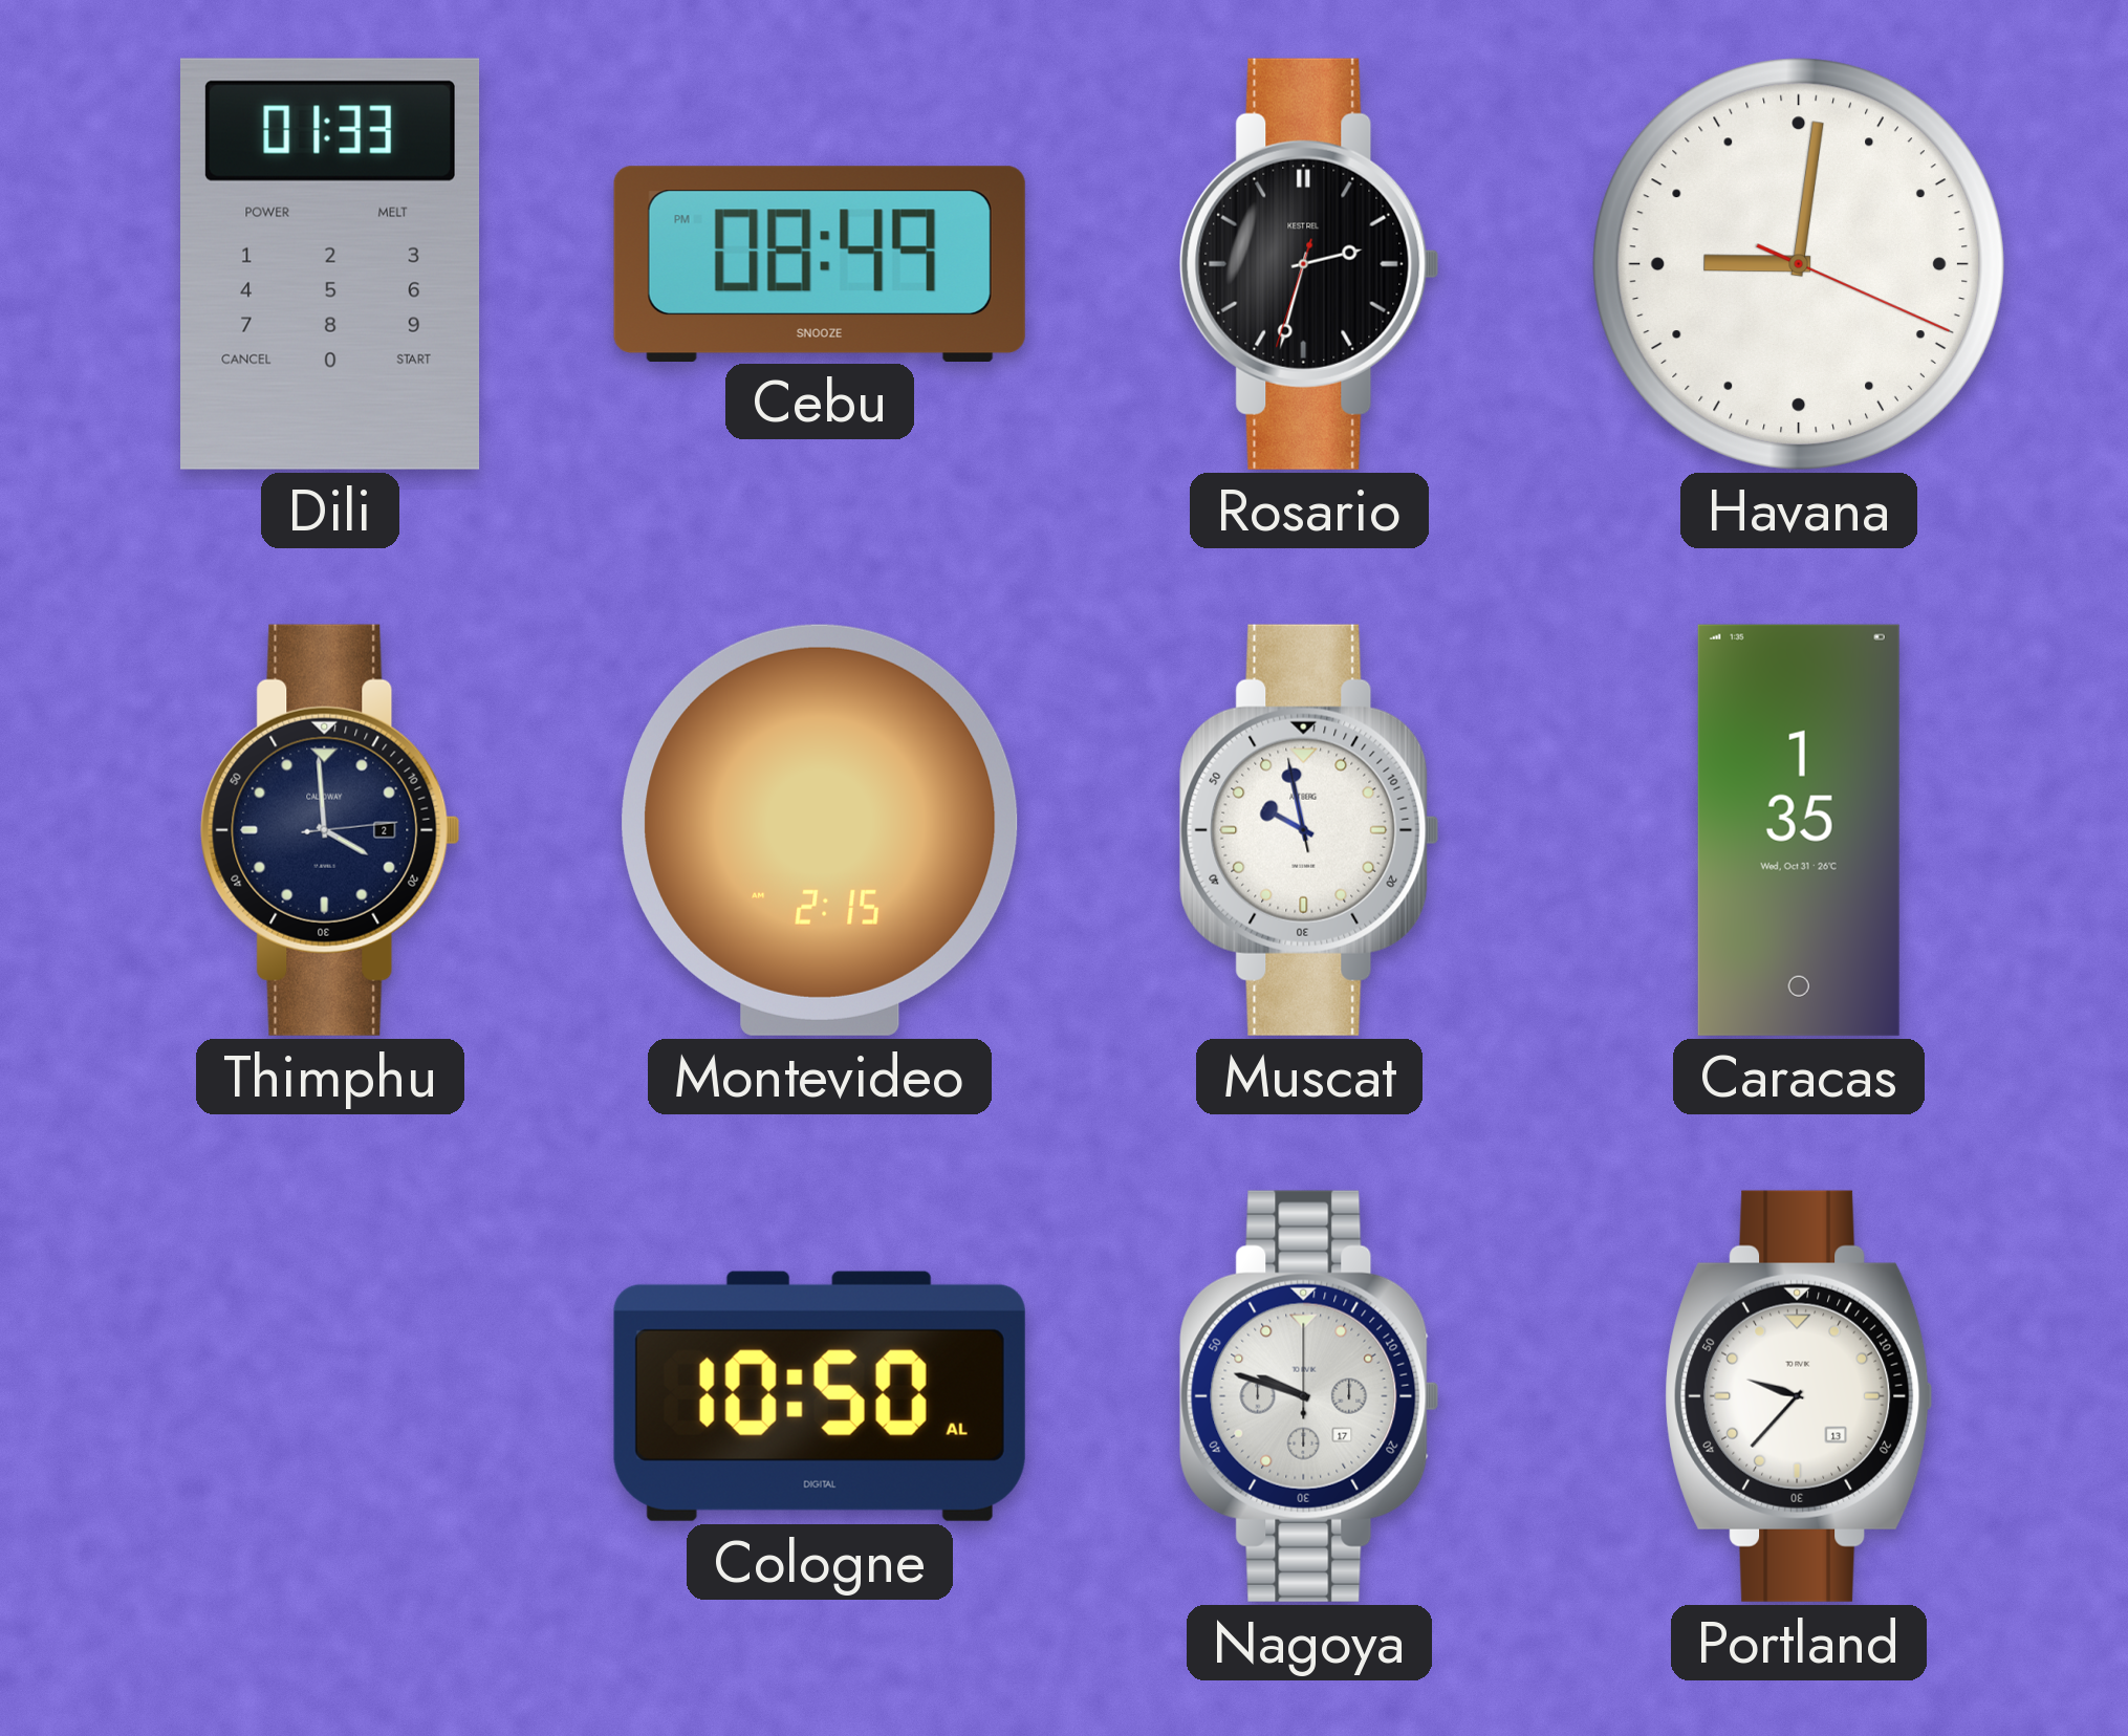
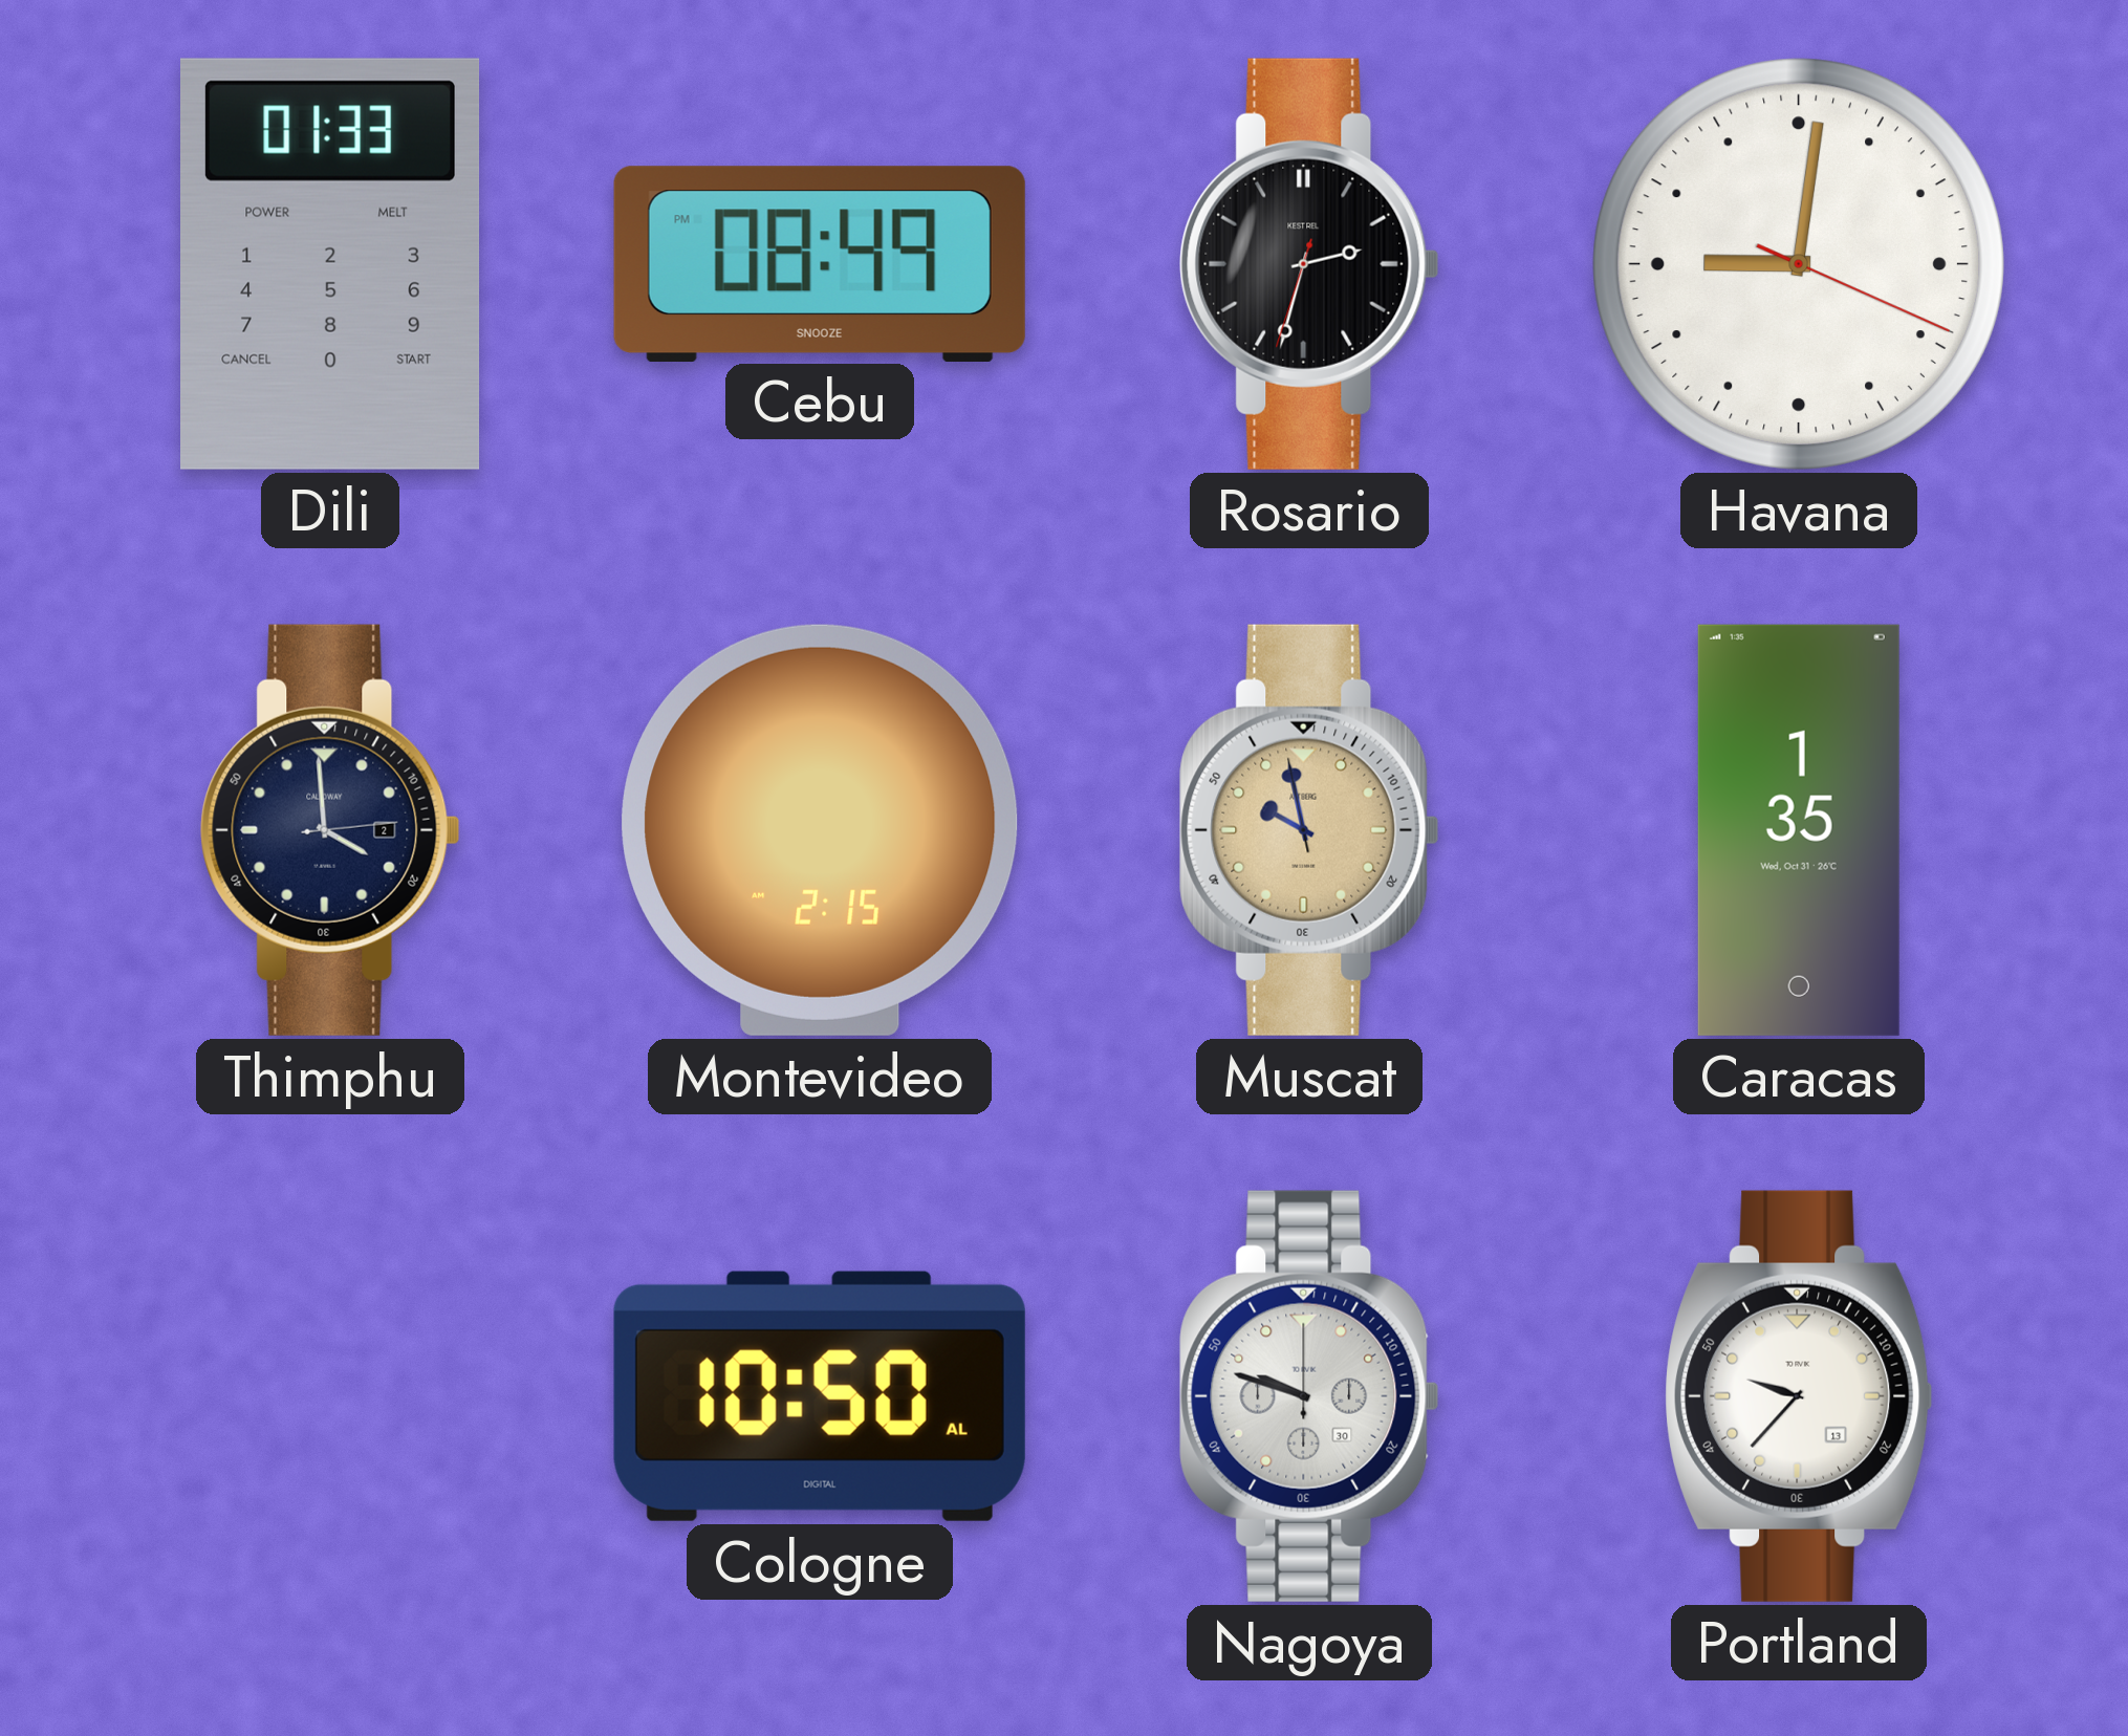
Muscat dial: white -> champagne
Nagoya date: 17 -> 30
